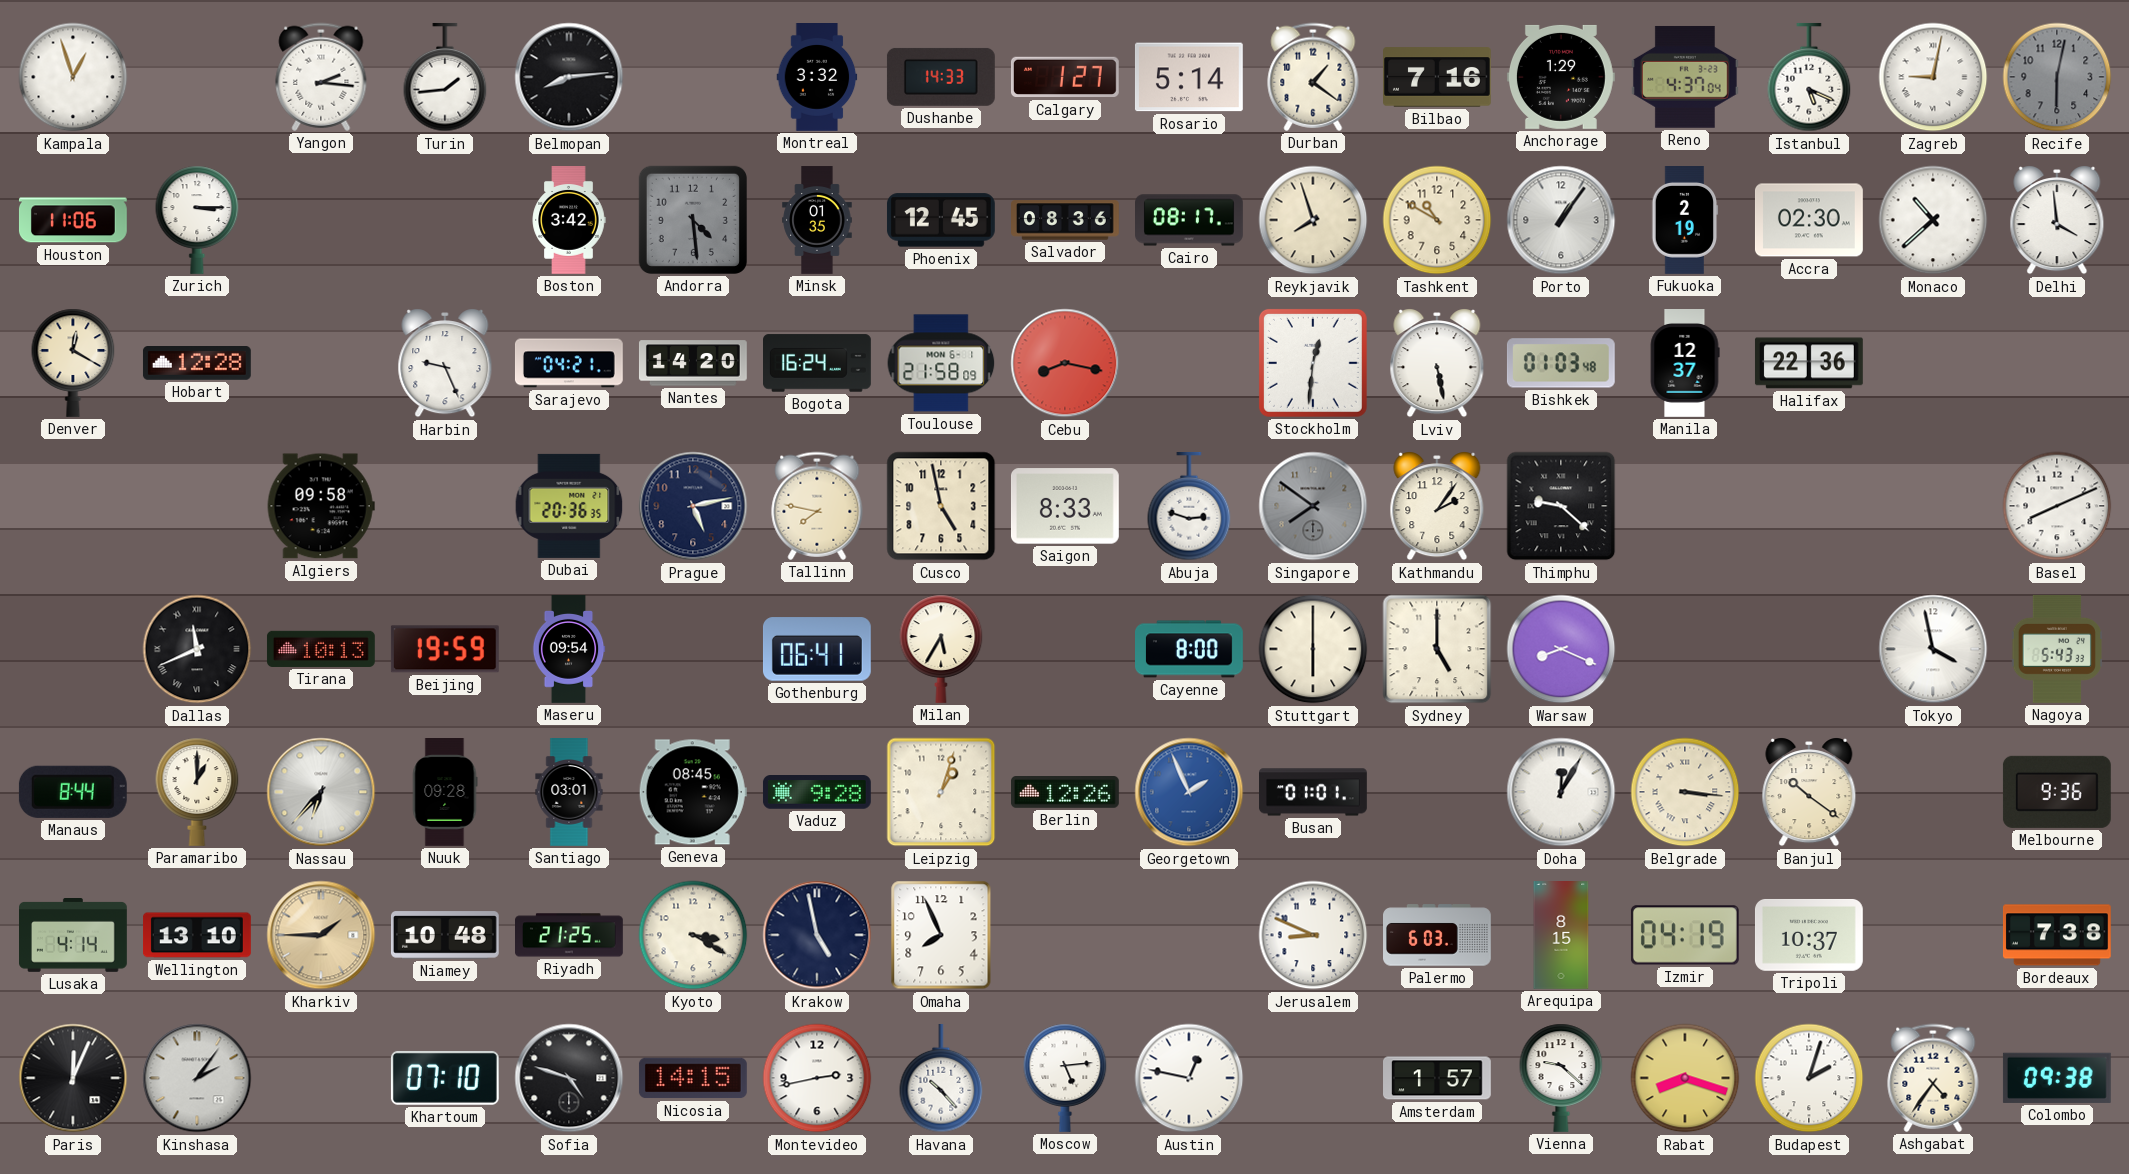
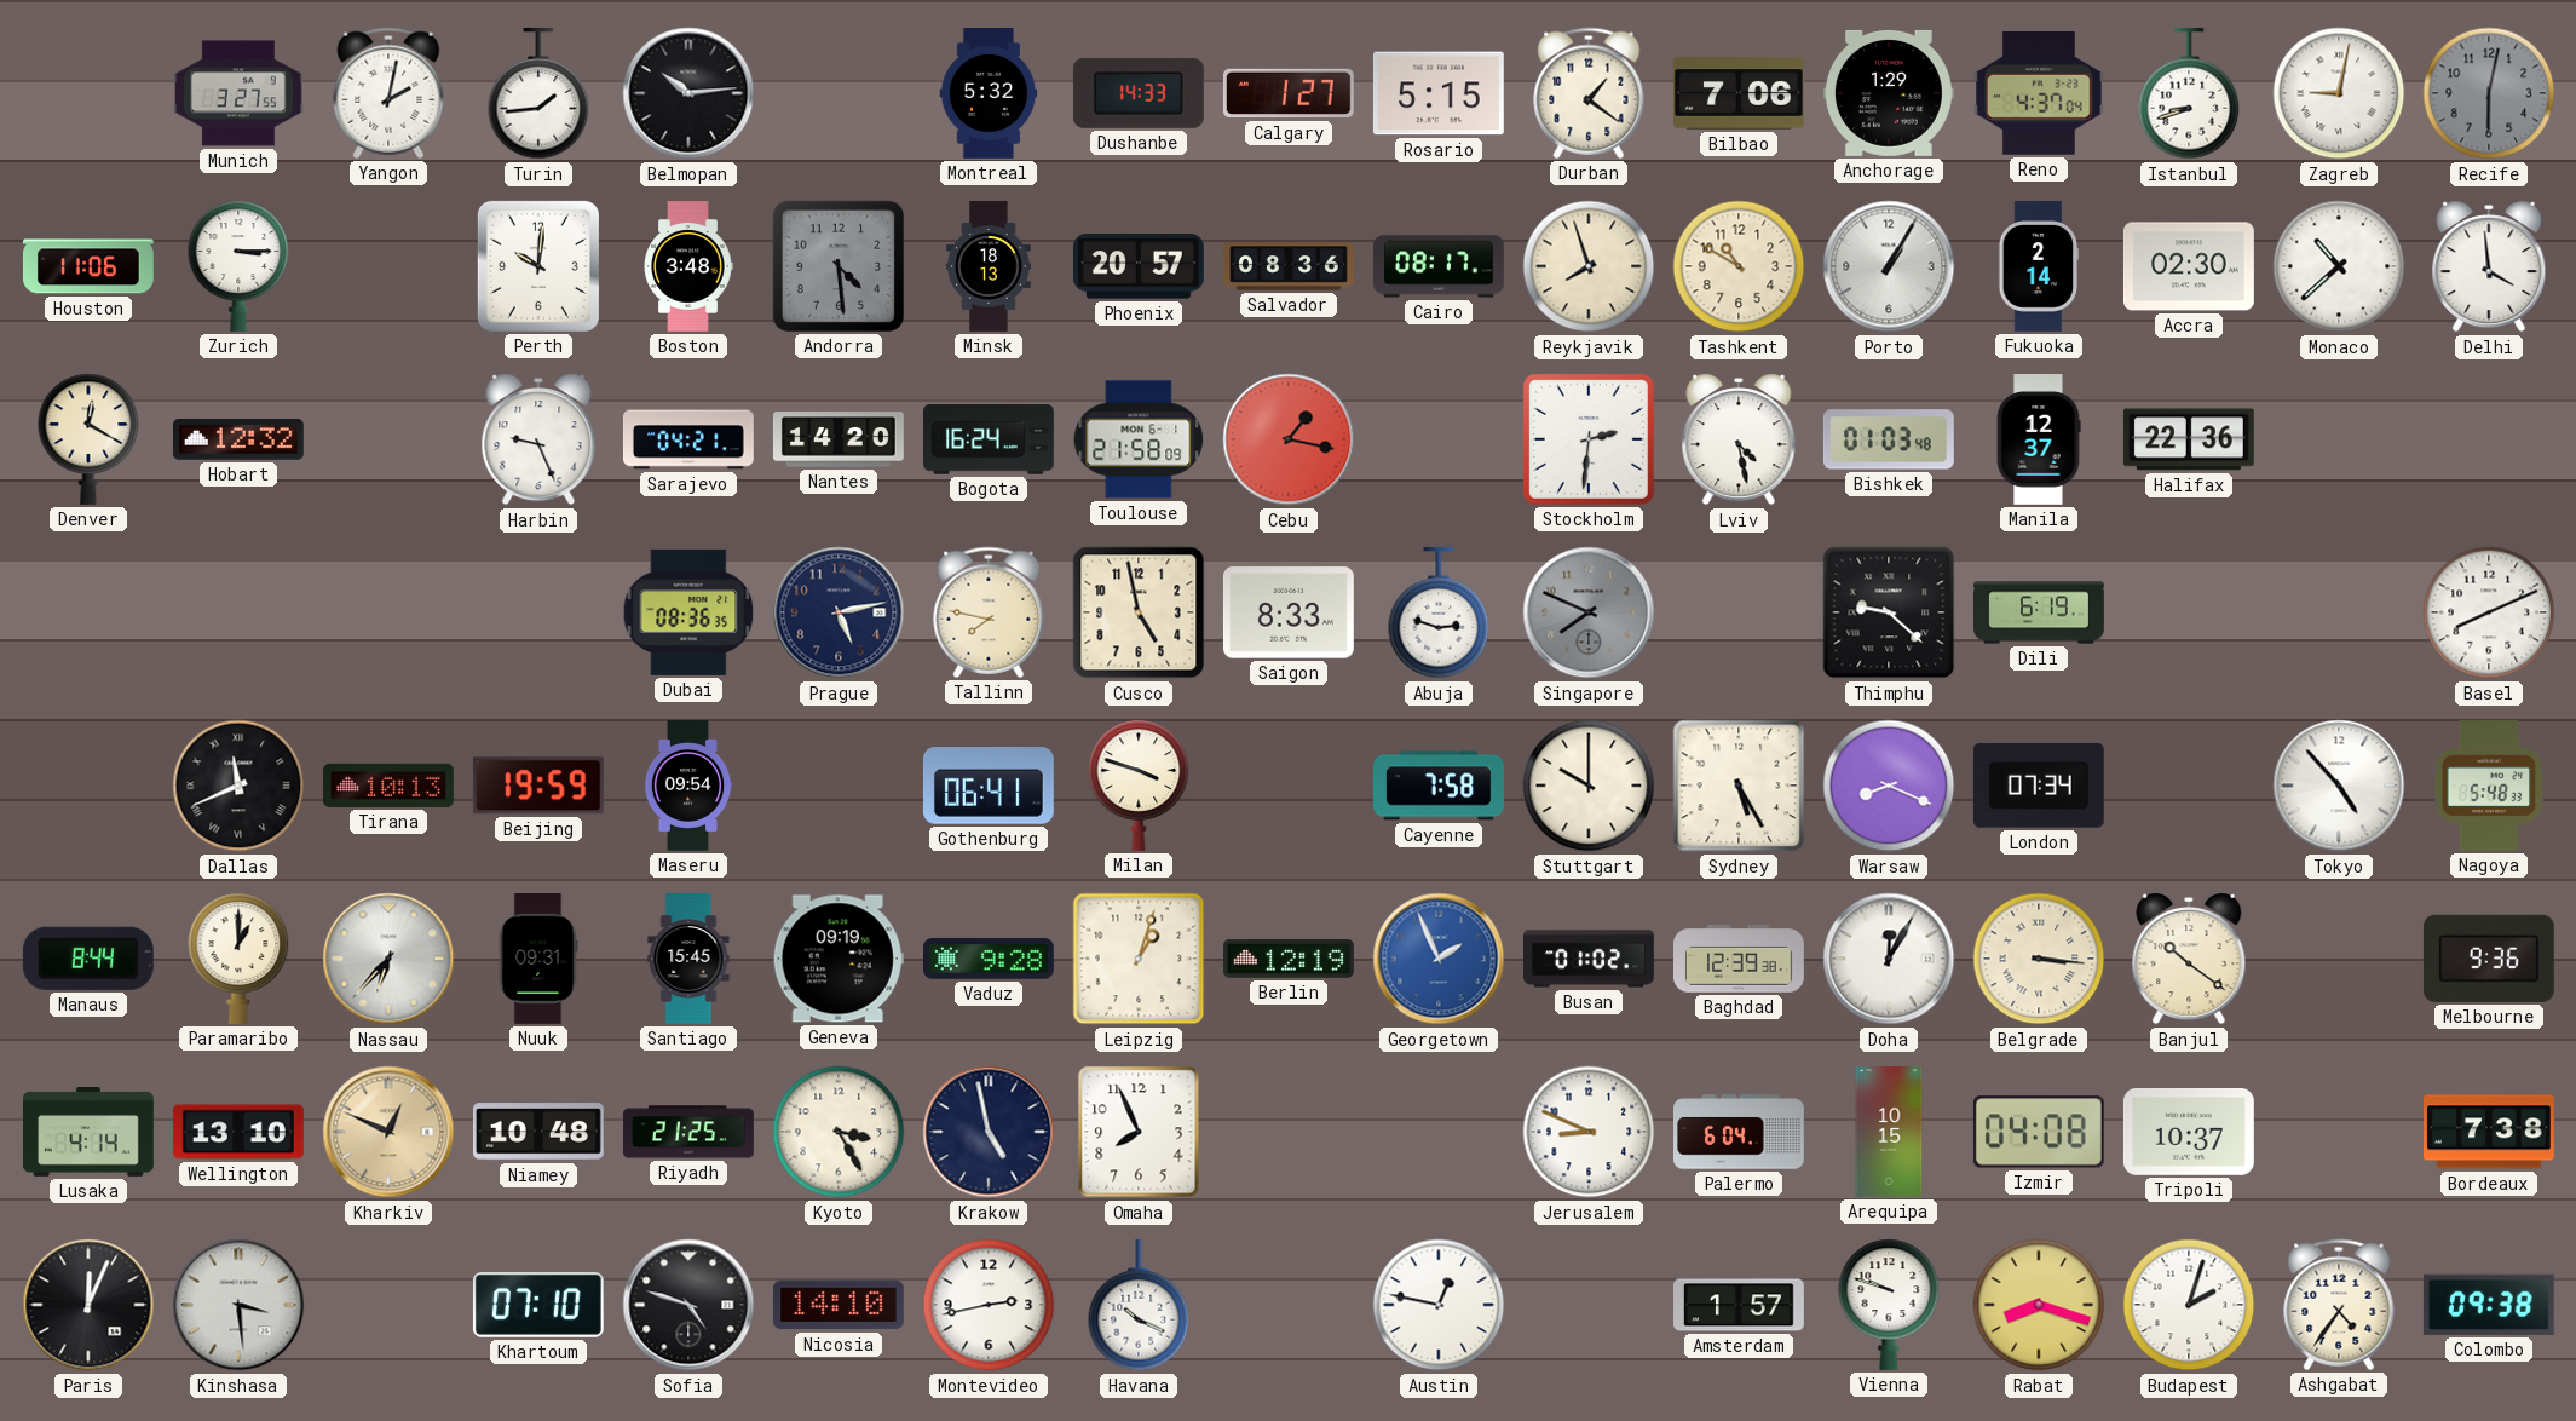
Kampala: 12:57 -> none
Munich: none -> 3:27
Yangon: 2:16 -> 2:02
Belmopan: 8:14 -> 10:14
Montreal: 3:32 -> 5:32
Rosario: 5:14 -> 5:15
Bilbao: 7:16 -> 7:06
Istanbul: 5:19 -> 8:42
Perth: none -> 10:01
Boston: 3:42 -> 3:48
Minsk: 01:35 -> 18:13
Phoenix: 12:45 -> 20:57
Porto: 1:06 -> 1:05
Fukuoka: 2:19 -> 2:14
Hobart: 12:28 -> 12:32
Cebu: 8:17 -> 1:17
Stockholm: 12:31 -> 2:31
Lviv: 5:28 -> 4:28
Algiers: 09:58 -> none
Dubai: 20:36 -> 08:36
Singapore: 7:51 -> 7:49
Kathmandu: 2:06 -> none
Dili: none -> 6:19
Milan: 5:35 -> 3:48
Cayenne: 8:00 -> 7:58
Stuttgart: 6:00 -> 10:00
Sydney: 5:00 -> 5:25
London: none -> 07:34
Tokyo: 3:58 -> 4:53
Nagoya: 5:43 -> 5:48
Nuuk: 09:28 -> 09:31
Santiago: 03:01 -> 15:45
Geneva: 08:45 -> 09:19
Berlin: 12:26 -> 12:19
Busan: 01:01 -> 01:02
Baghdad: none -> 12:39
Kharkiv: 1:45 -> 12:49
Kyoto: 3:20 -> 3:25
Palermo: 6:03 -> 6:04
Arequipa: 8:15 -> 10:15
Izmir: 04:19 -> 04:08
Kinshasa: 2:06 -> 3:29
Nicosia: 14:15 -> 14:10
Havana: 10:23 -> 10:19
Moscow: 5:14 -> none
Vienna: 9:22 -> 9:48
